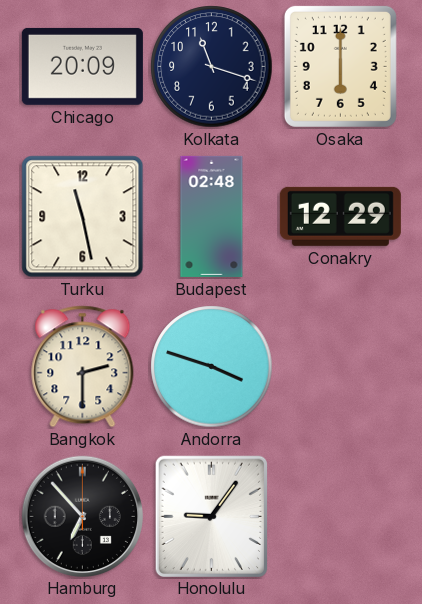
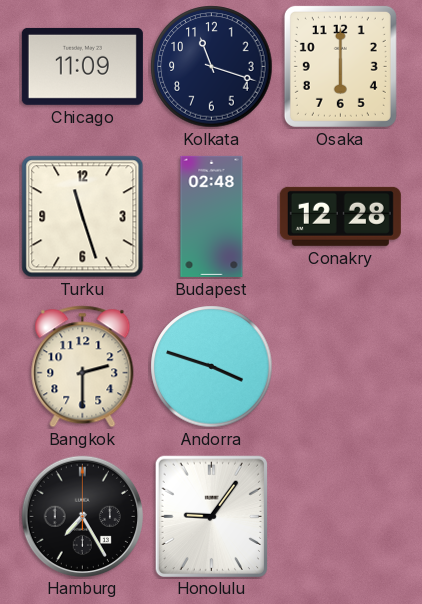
Chicago: 20:09 -> 11:09
Turku: 11:28 -> 11:27
Conakry: 12:29 -> 12:28
Hamburg: 6:53 -> 7:25
